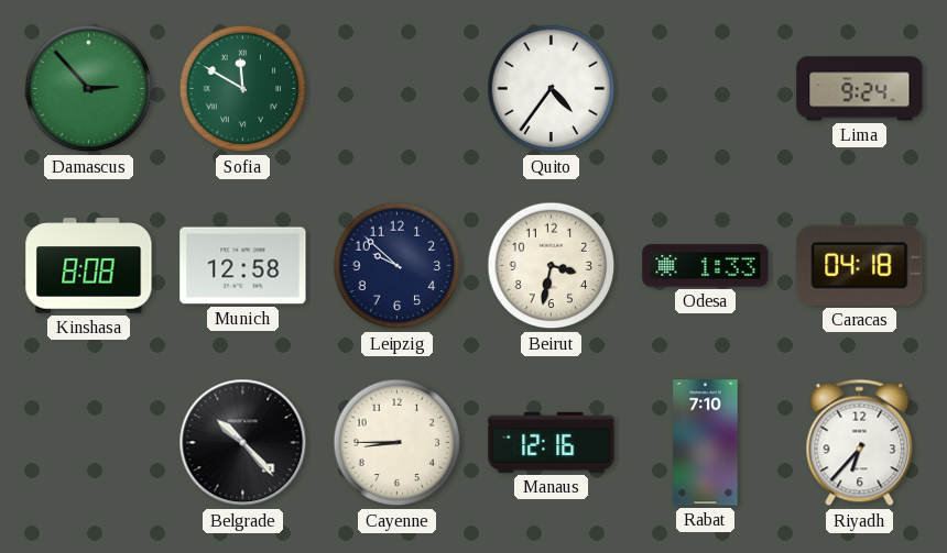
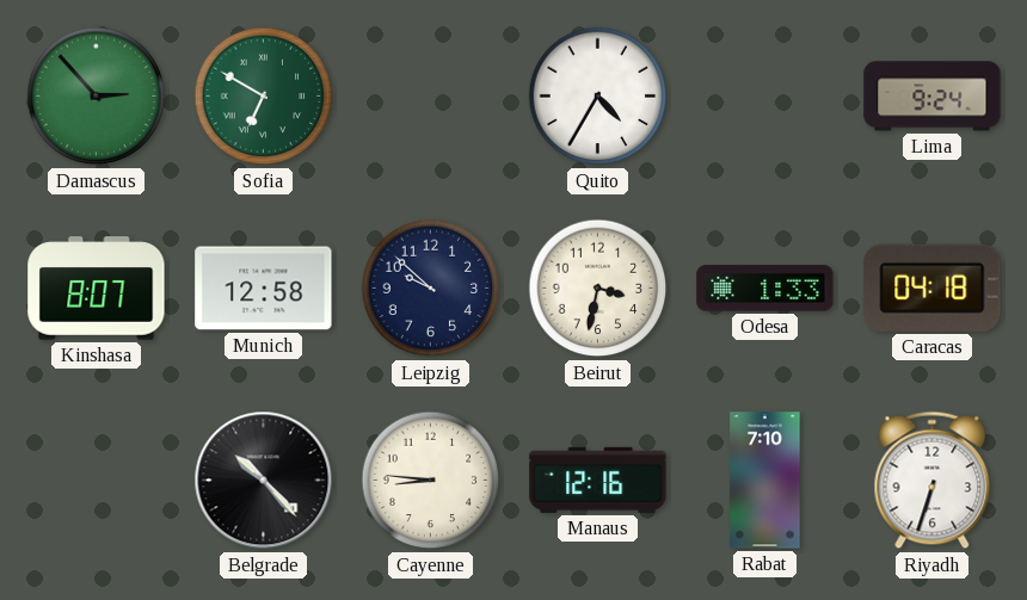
Sofia: 11:50 -> 6:50
Quito: 4:36 -> 4:35
Kinshasa: 8:08 -> 8:07
Cayenne: 8:45 -> 8:46
Riyadh: 6:37 -> 6:33
